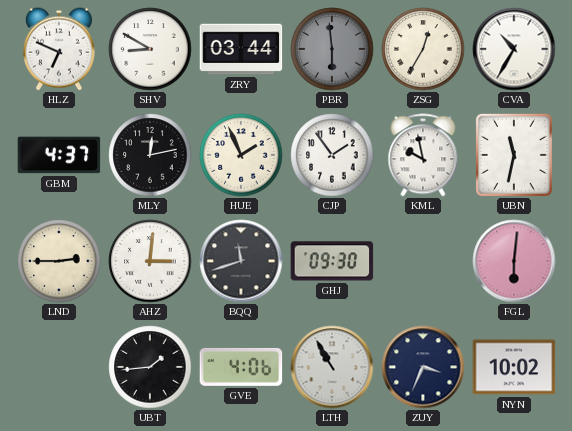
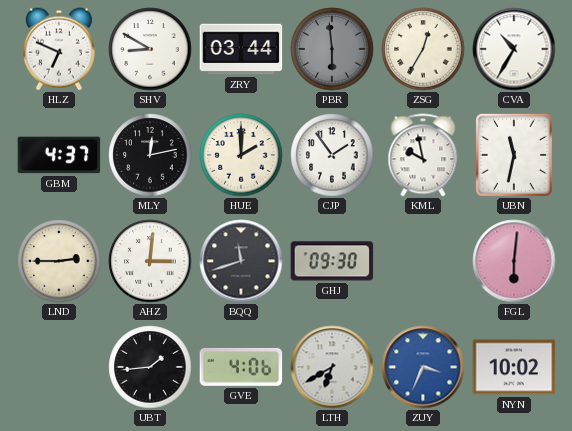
HUE: 1:56 -> 2:00
LTH: 10:55 -> 6:40
ZUY dial: navy -> blue
